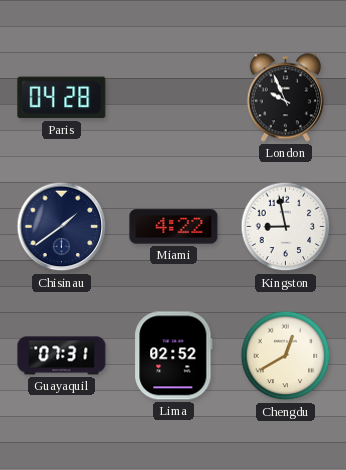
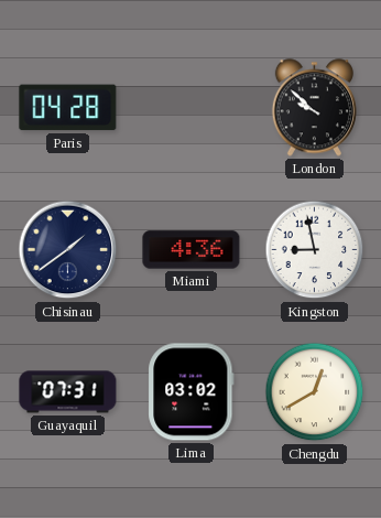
London: 9:56 -> 9:52
Miami: 4:22 -> 4:36
Lima: 02:52 -> 03:02
